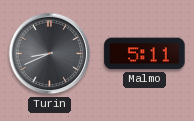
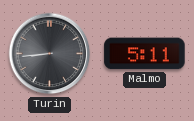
Turin: 8:41 -> 8:44
